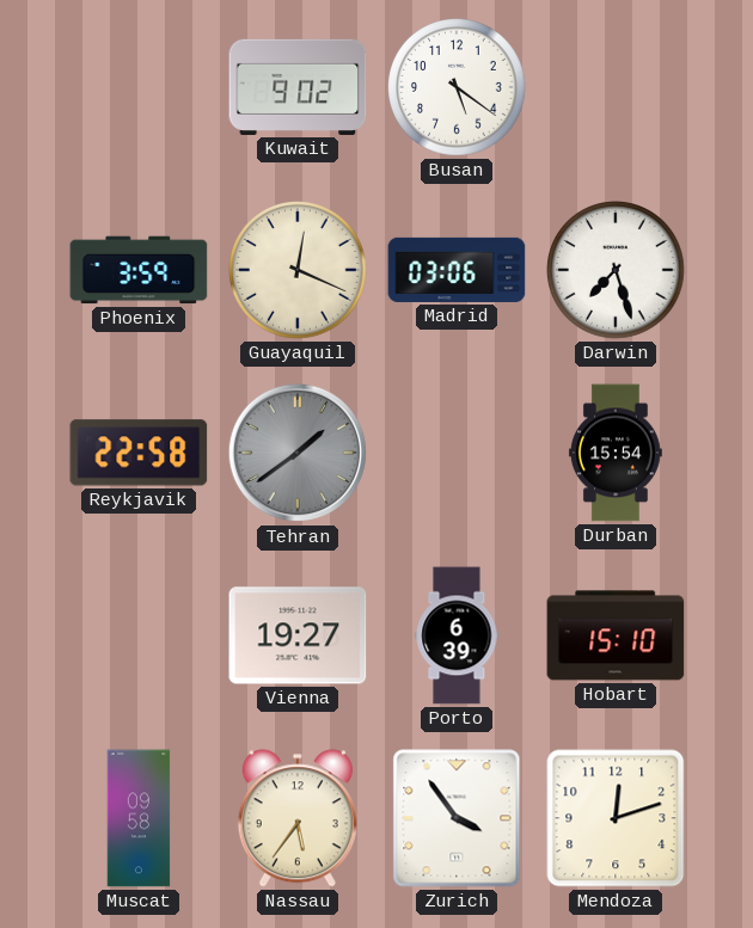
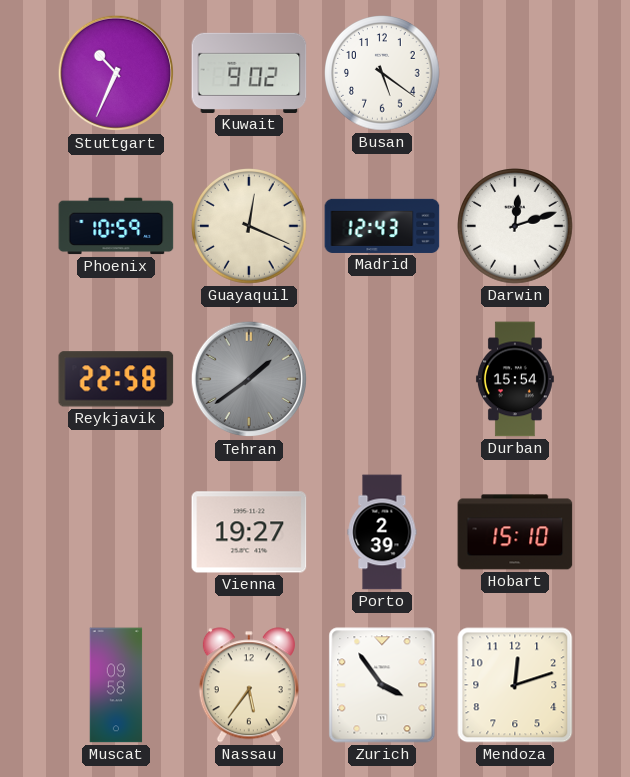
Stuttgart: none -> 10:34
Phoenix: 3:59 -> 10:59
Madrid: 03:06 -> 12:43
Darwin: 7:27 -> 12:12
Porto: 6:39 -> 2:39
